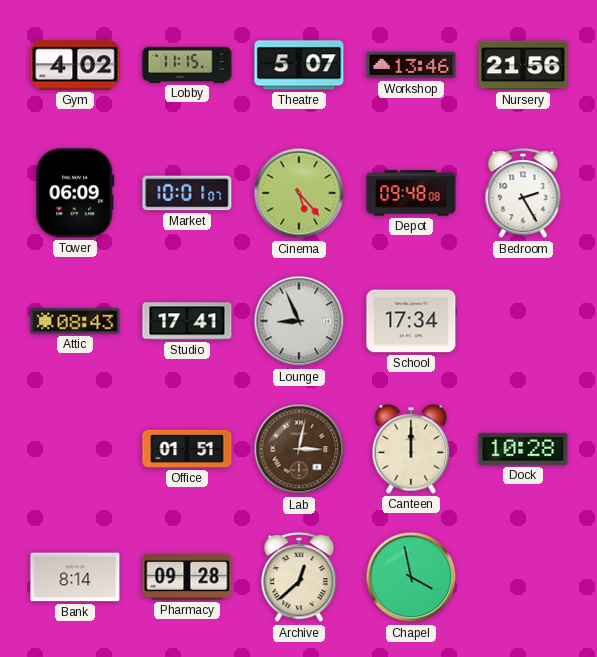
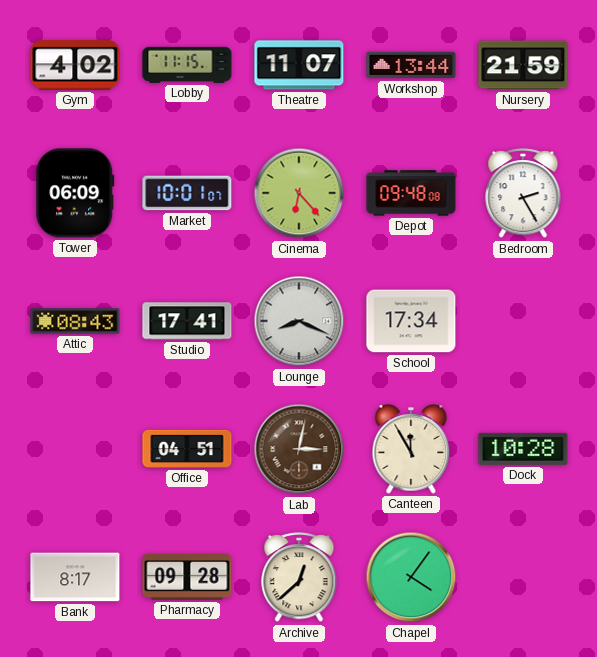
Theatre: 5:07 -> 11:07
Workshop: 13:46 -> 13:44
Nursery: 21:56 -> 21:59
Cinema: 5:23 -> 6:23
Lounge: 8:56 -> 8:19
Office: 01:51 -> 04:51
Canteen: 12:00 -> 11:55
Bank: 8:14 -> 8:17
Chapel: 3:58 -> 4:06
